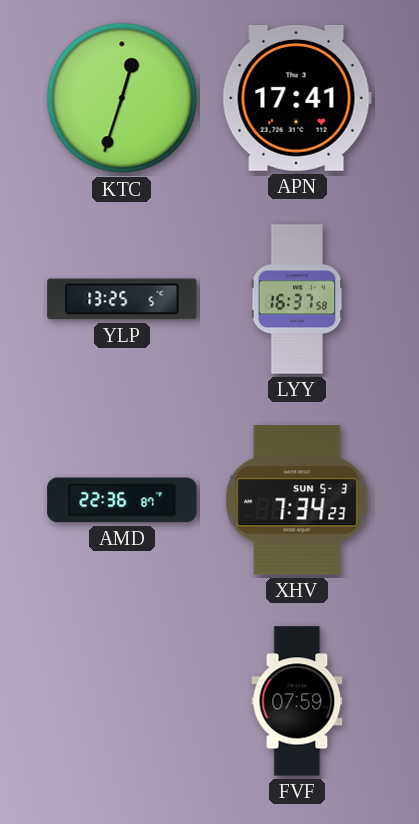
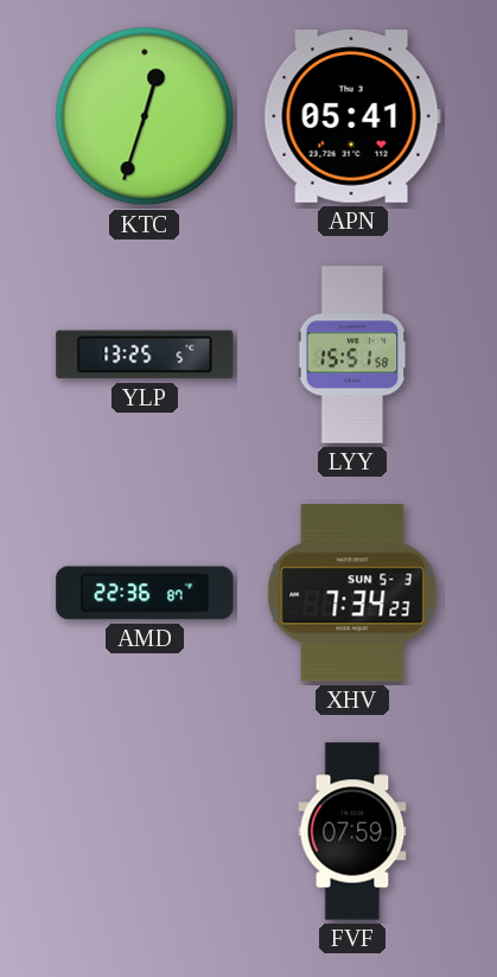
APN: 17:41 -> 05:41
LYY: 16:37 -> 15:51
